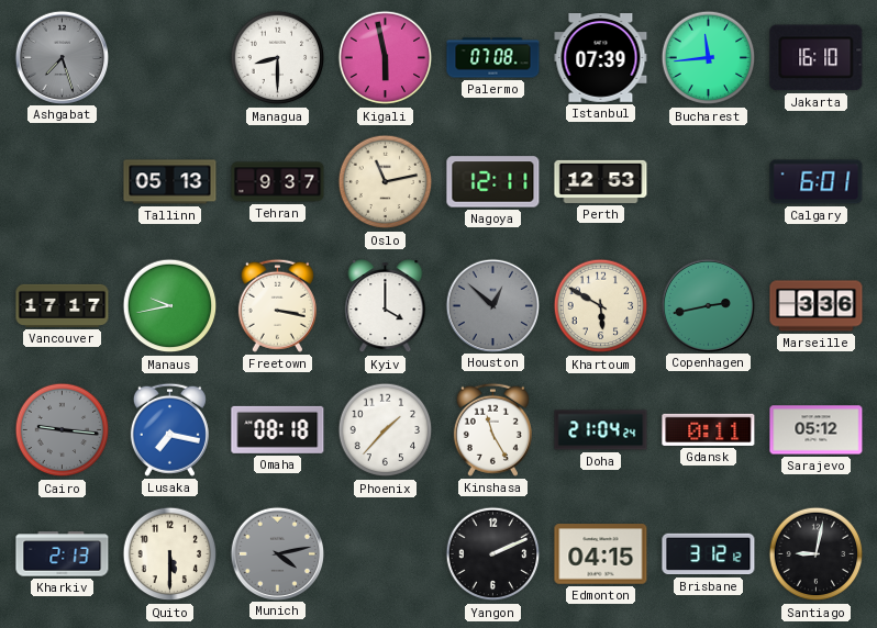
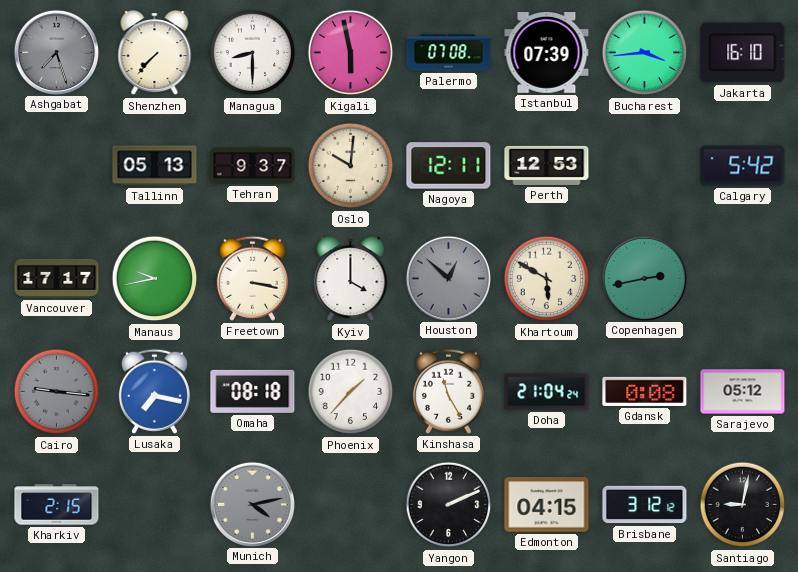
Shenzhen: none -> 7:37
Bucharest: 11:44 -> 3:44
Oslo: 11:13 -> 10:01
Calgary: 6:01 -> 5:42
Marseille: 3:36 -> none
Gdansk: 0:11 -> 0:08
Kharkiv: 2:13 -> 2:15
Quito: 5:30 -> none
